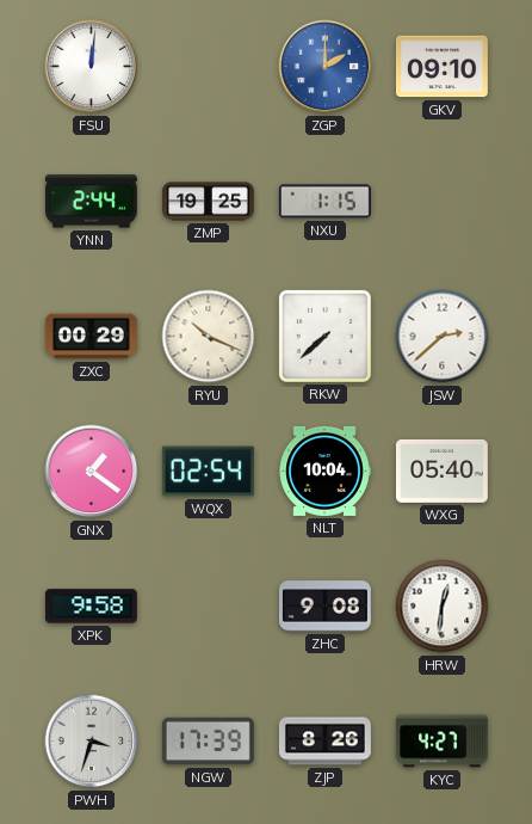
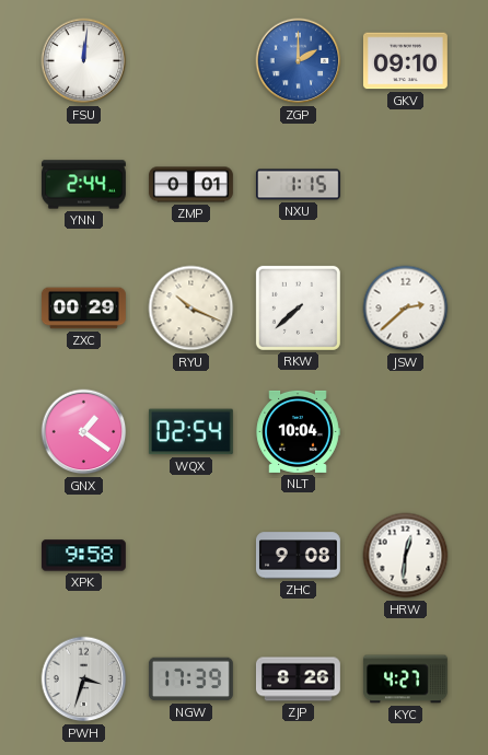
ZMP: 19:25 -> 0:01
WXG: 05:40 -> none
